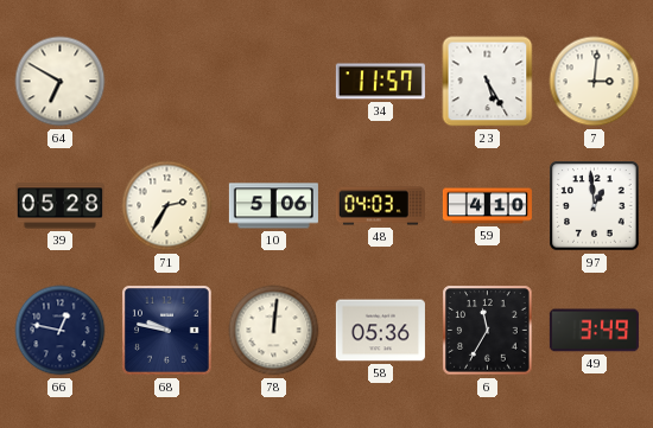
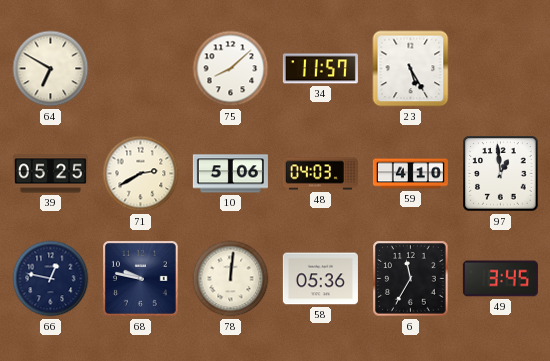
75: none -> 8:08
7: 3:01 -> none
39: 05:28 -> 05:25
71: 2:35 -> 2:40
49: 3:49 -> 3:45
